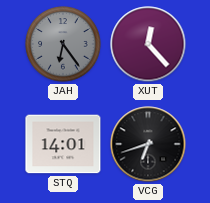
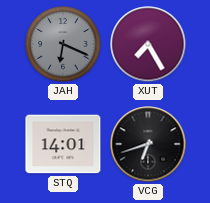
JAH: 6:24 -> 6:19
XUT: 12:23 -> 7:25
